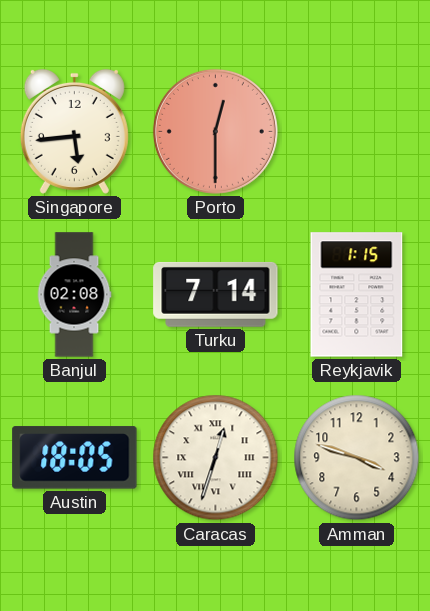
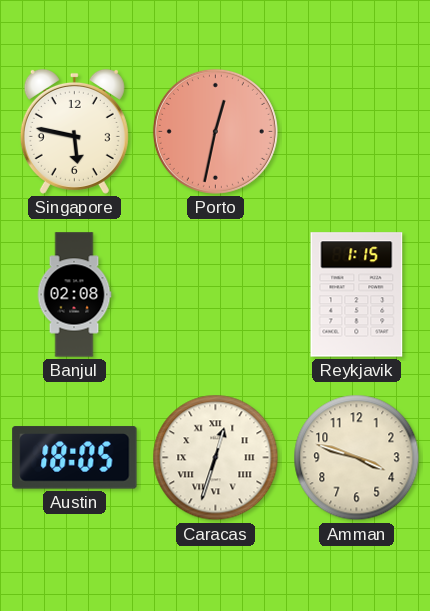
Singapore: 5:44 -> 5:47
Porto: 12:30 -> 12:32
Turku: 7:14 -> none
